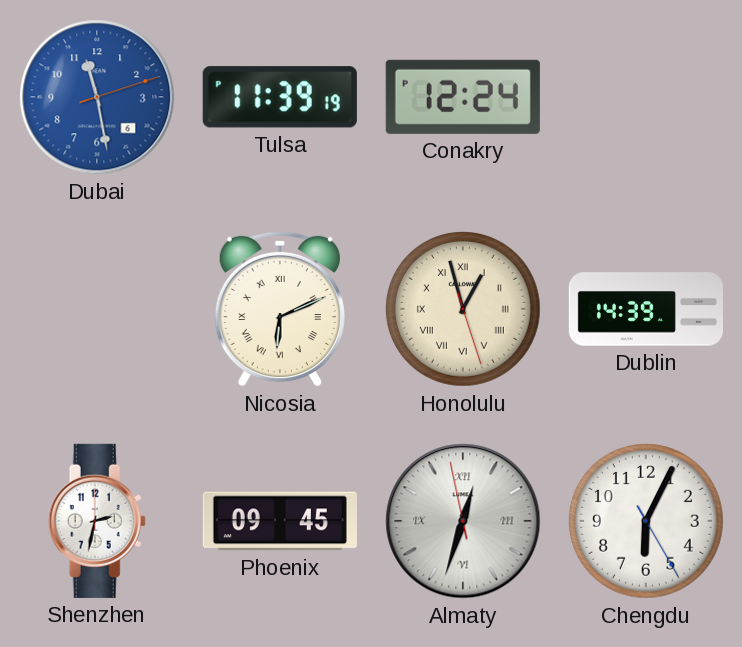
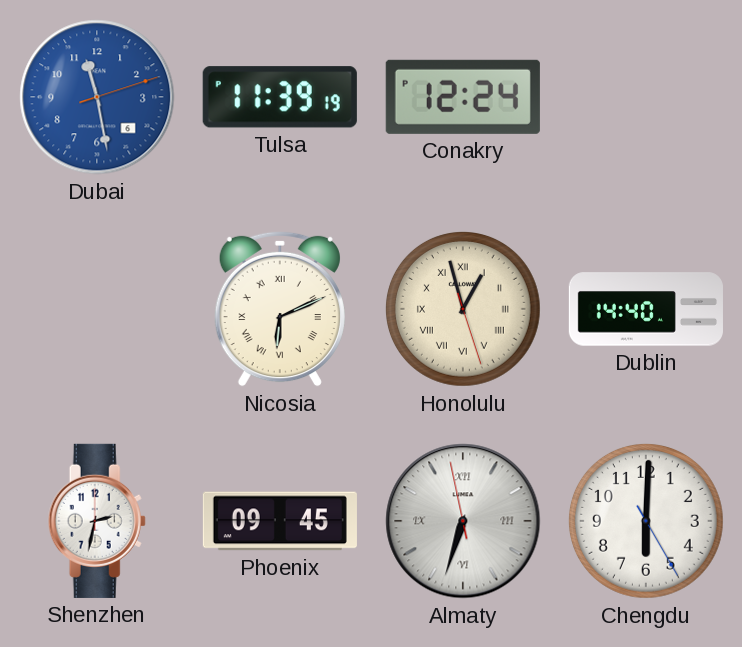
Dublin: 14:39 -> 14:40
Almaty: 12:32 -> 6:32
Chengdu: 6:04 -> 6:00
